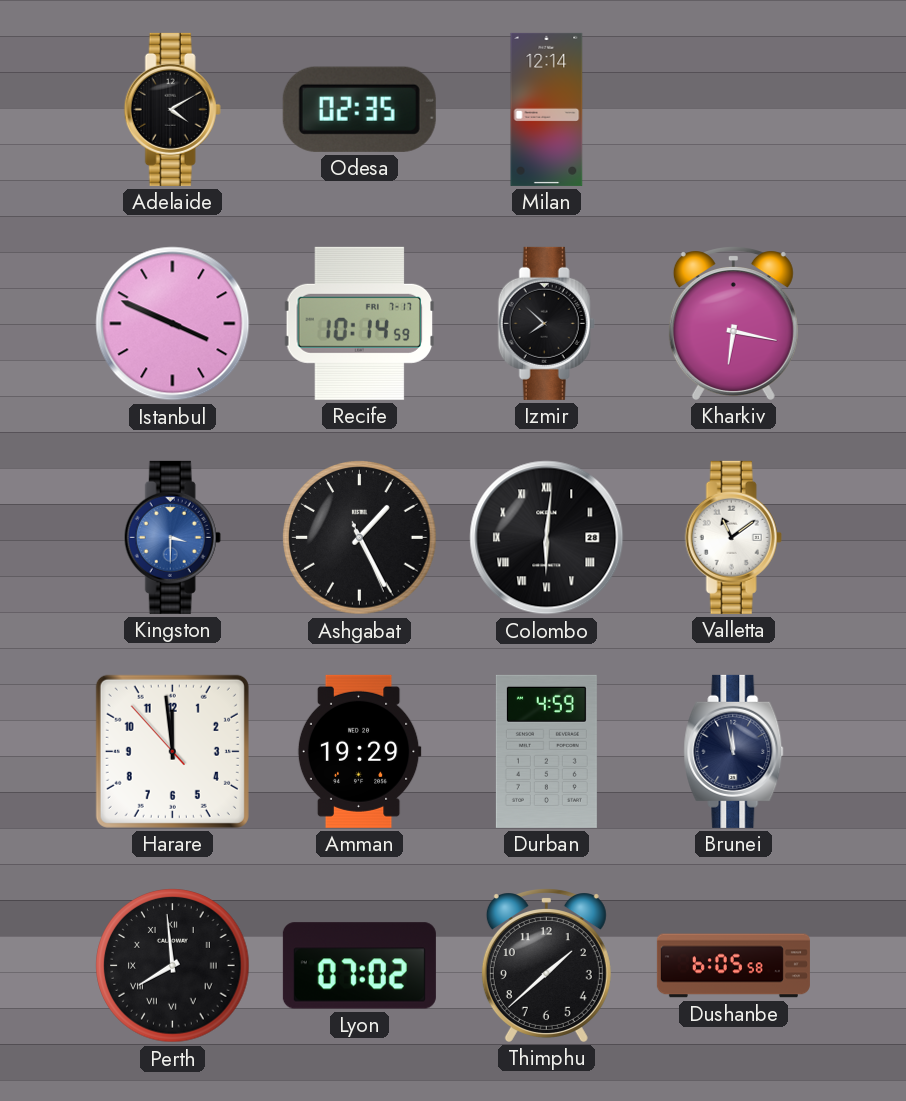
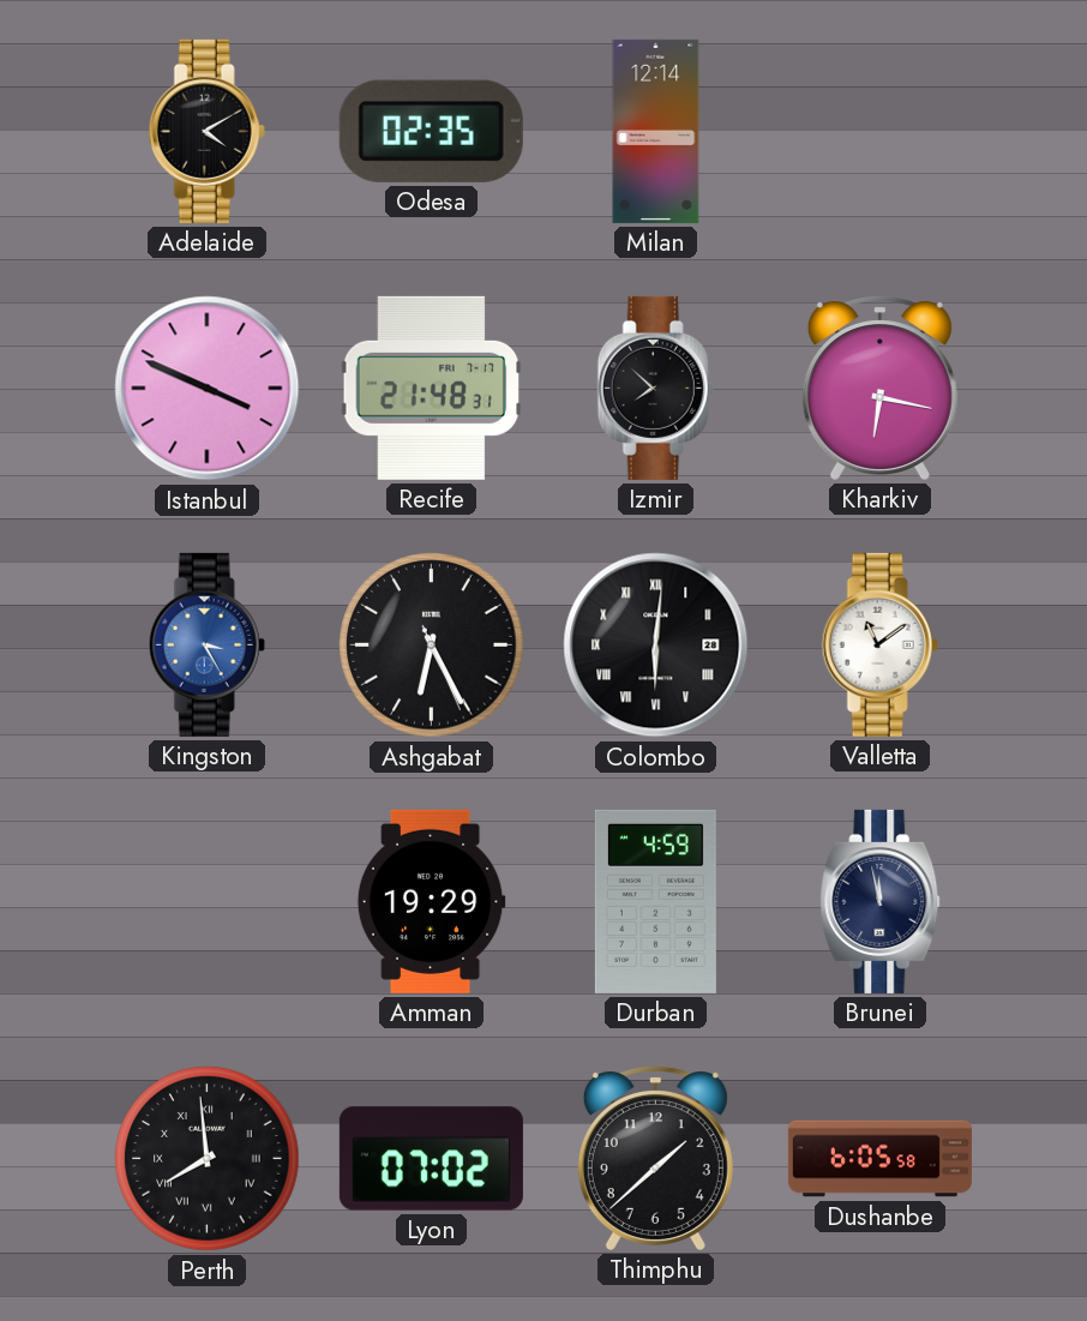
Recife: 10:14 -> 21:48
Kingston: 3:30 -> 3:25
Ashgabat: 1:25 -> 6:25
Harare: 11:58 -> none
